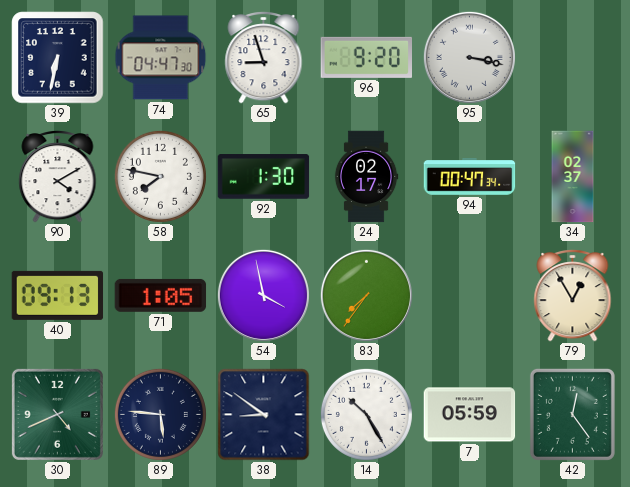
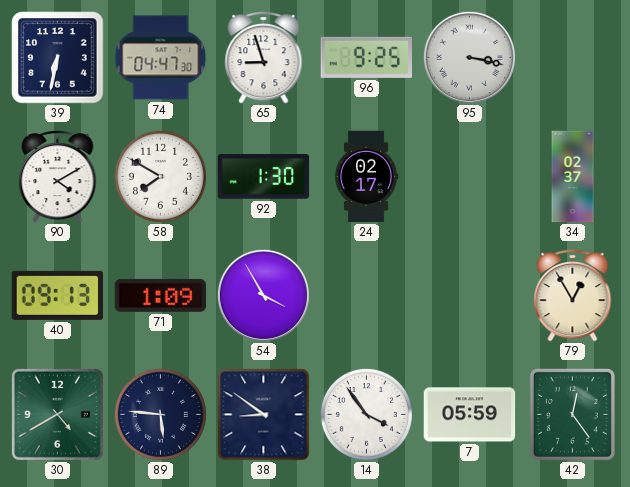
96: 9:20 -> 9:25
58: 7:47 -> 7:50
94: 00:47 -> none
71: 1:05 -> 1:09
54: 3:58 -> 3:55
83: 7:36 -> none
30: 4:41 -> 4:40
14: 10:25 -> 3:54
